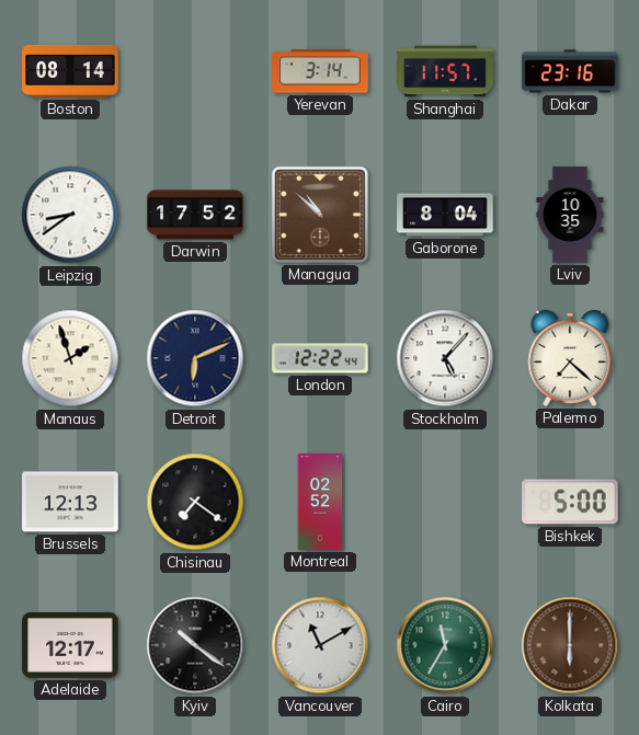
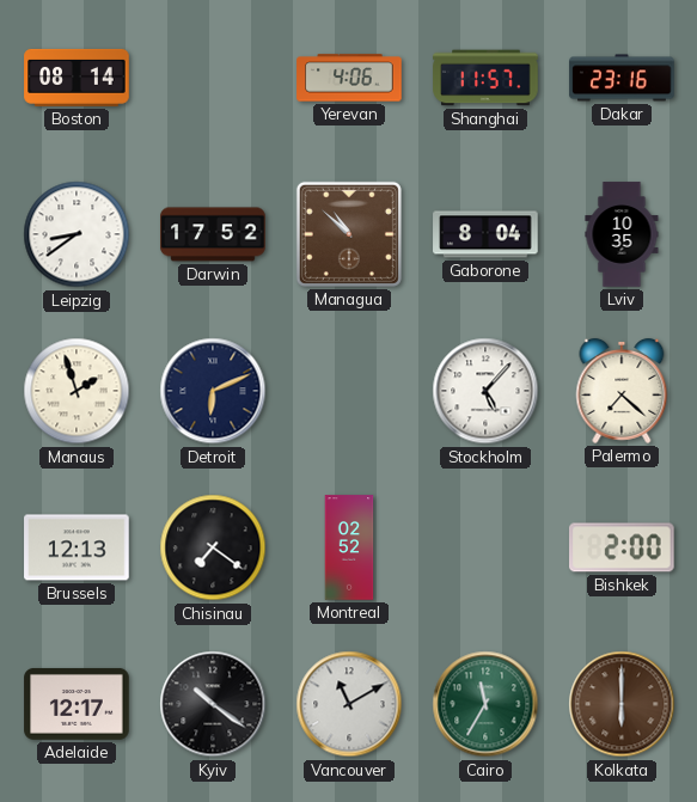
Yerevan: 3:14 -> 4:06
London: 12:22 -> none
Bishkek: 5:00 -> 2:00
